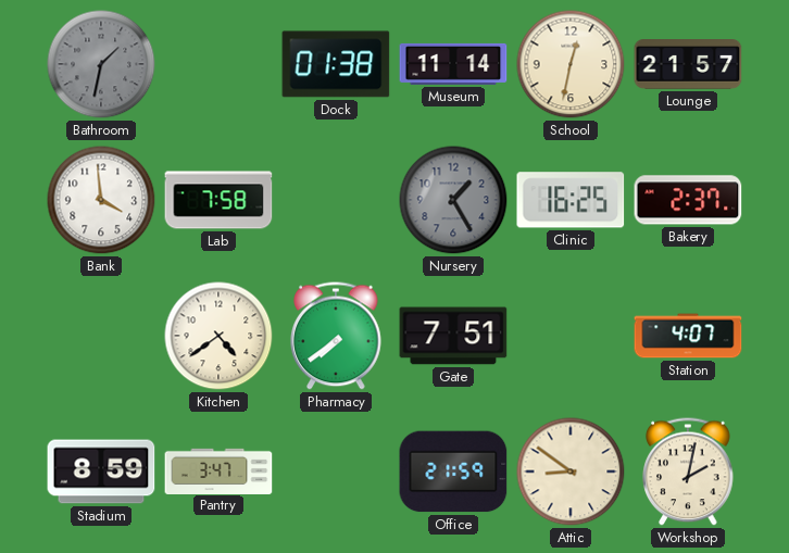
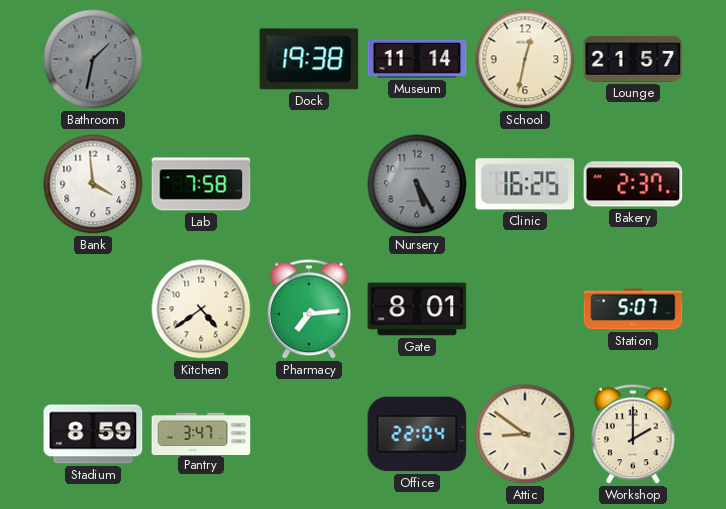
Dock: 01:38 -> 19:38
Nursery: 1:25 -> 5:25
Pharmacy: 7:39 -> 7:14
Gate: 7:51 -> 8:01
Station: 4:07 -> 5:07
Office: 21:59 -> 22:04
Workshop: 2:02 -> 2:00
